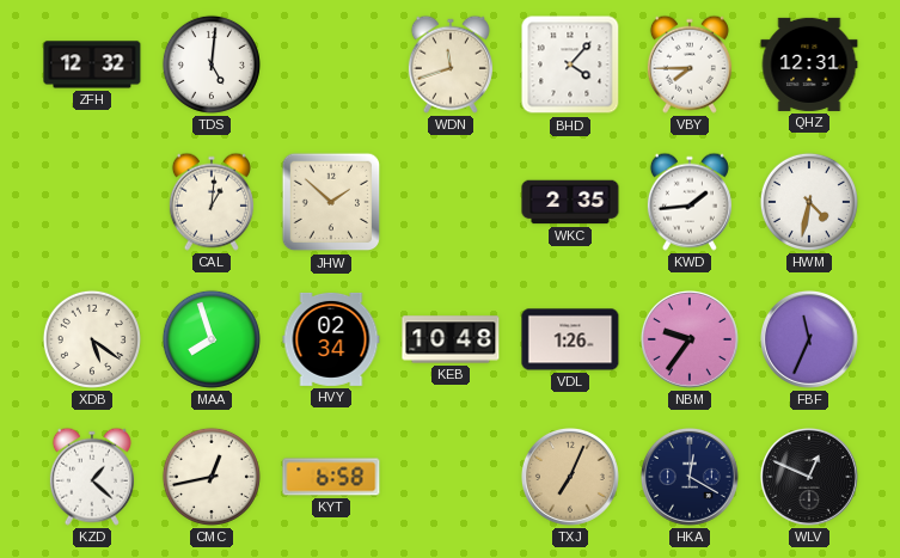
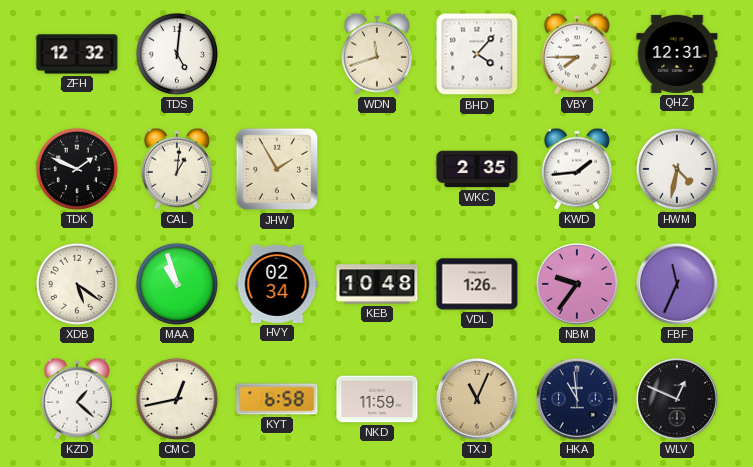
TDK: none -> 1:49
JHW: 1:52 -> 1:55
MAA: 7:57 -> 10:57
NKD: none -> 11:59
TXJ: 7:04 -> 11:04
HKA: 12:20 -> 10:59
